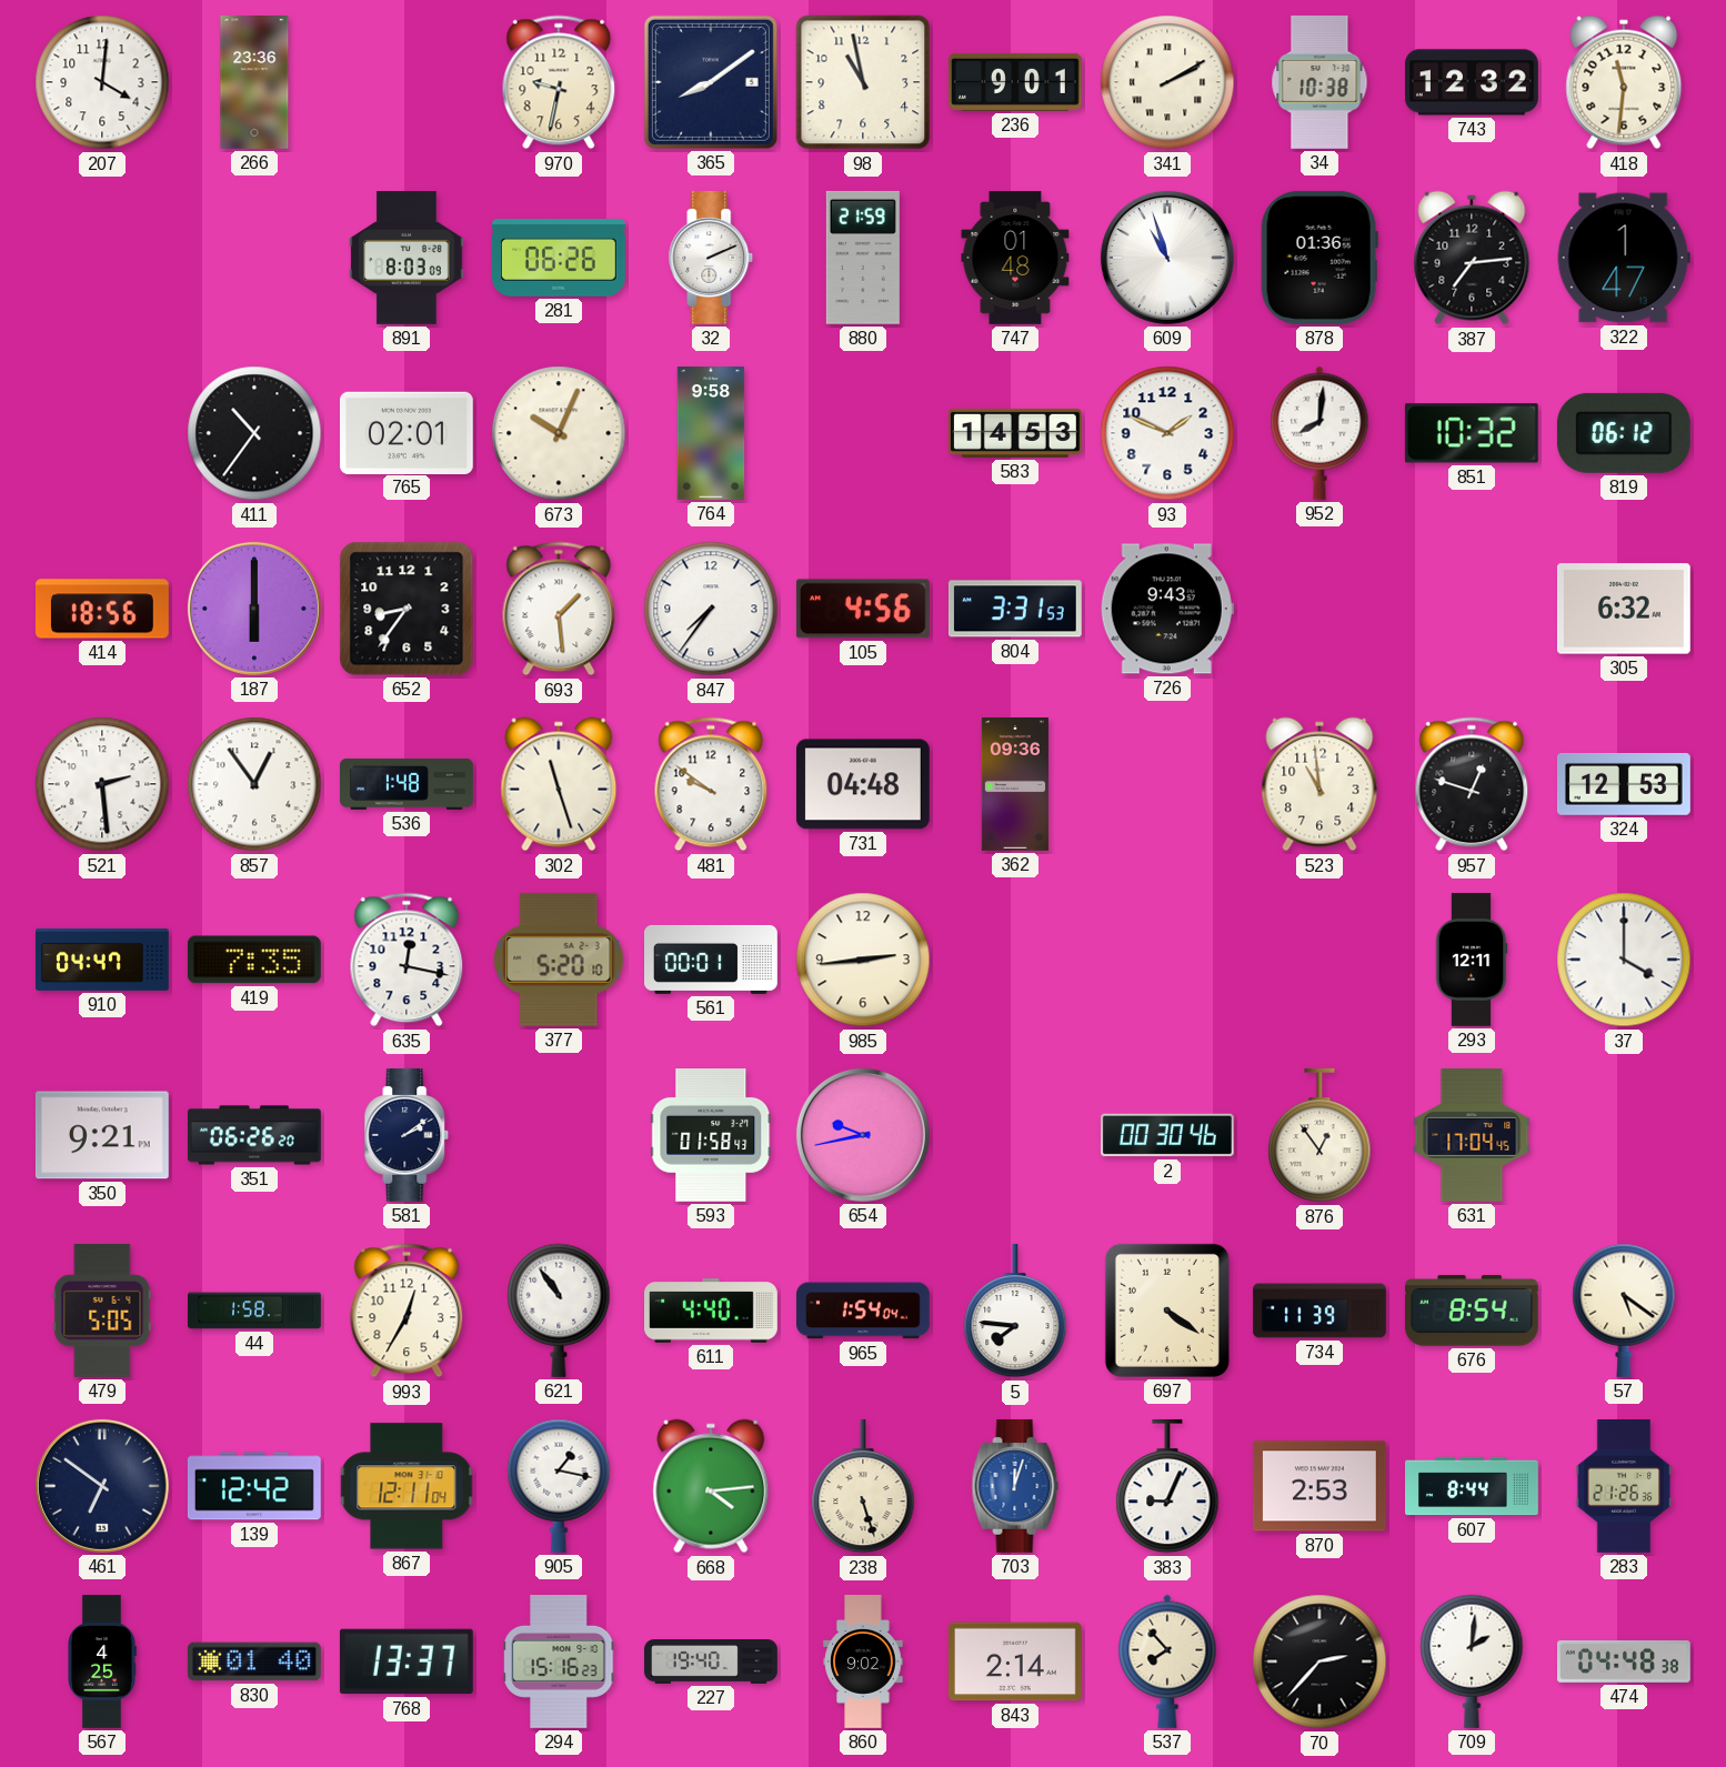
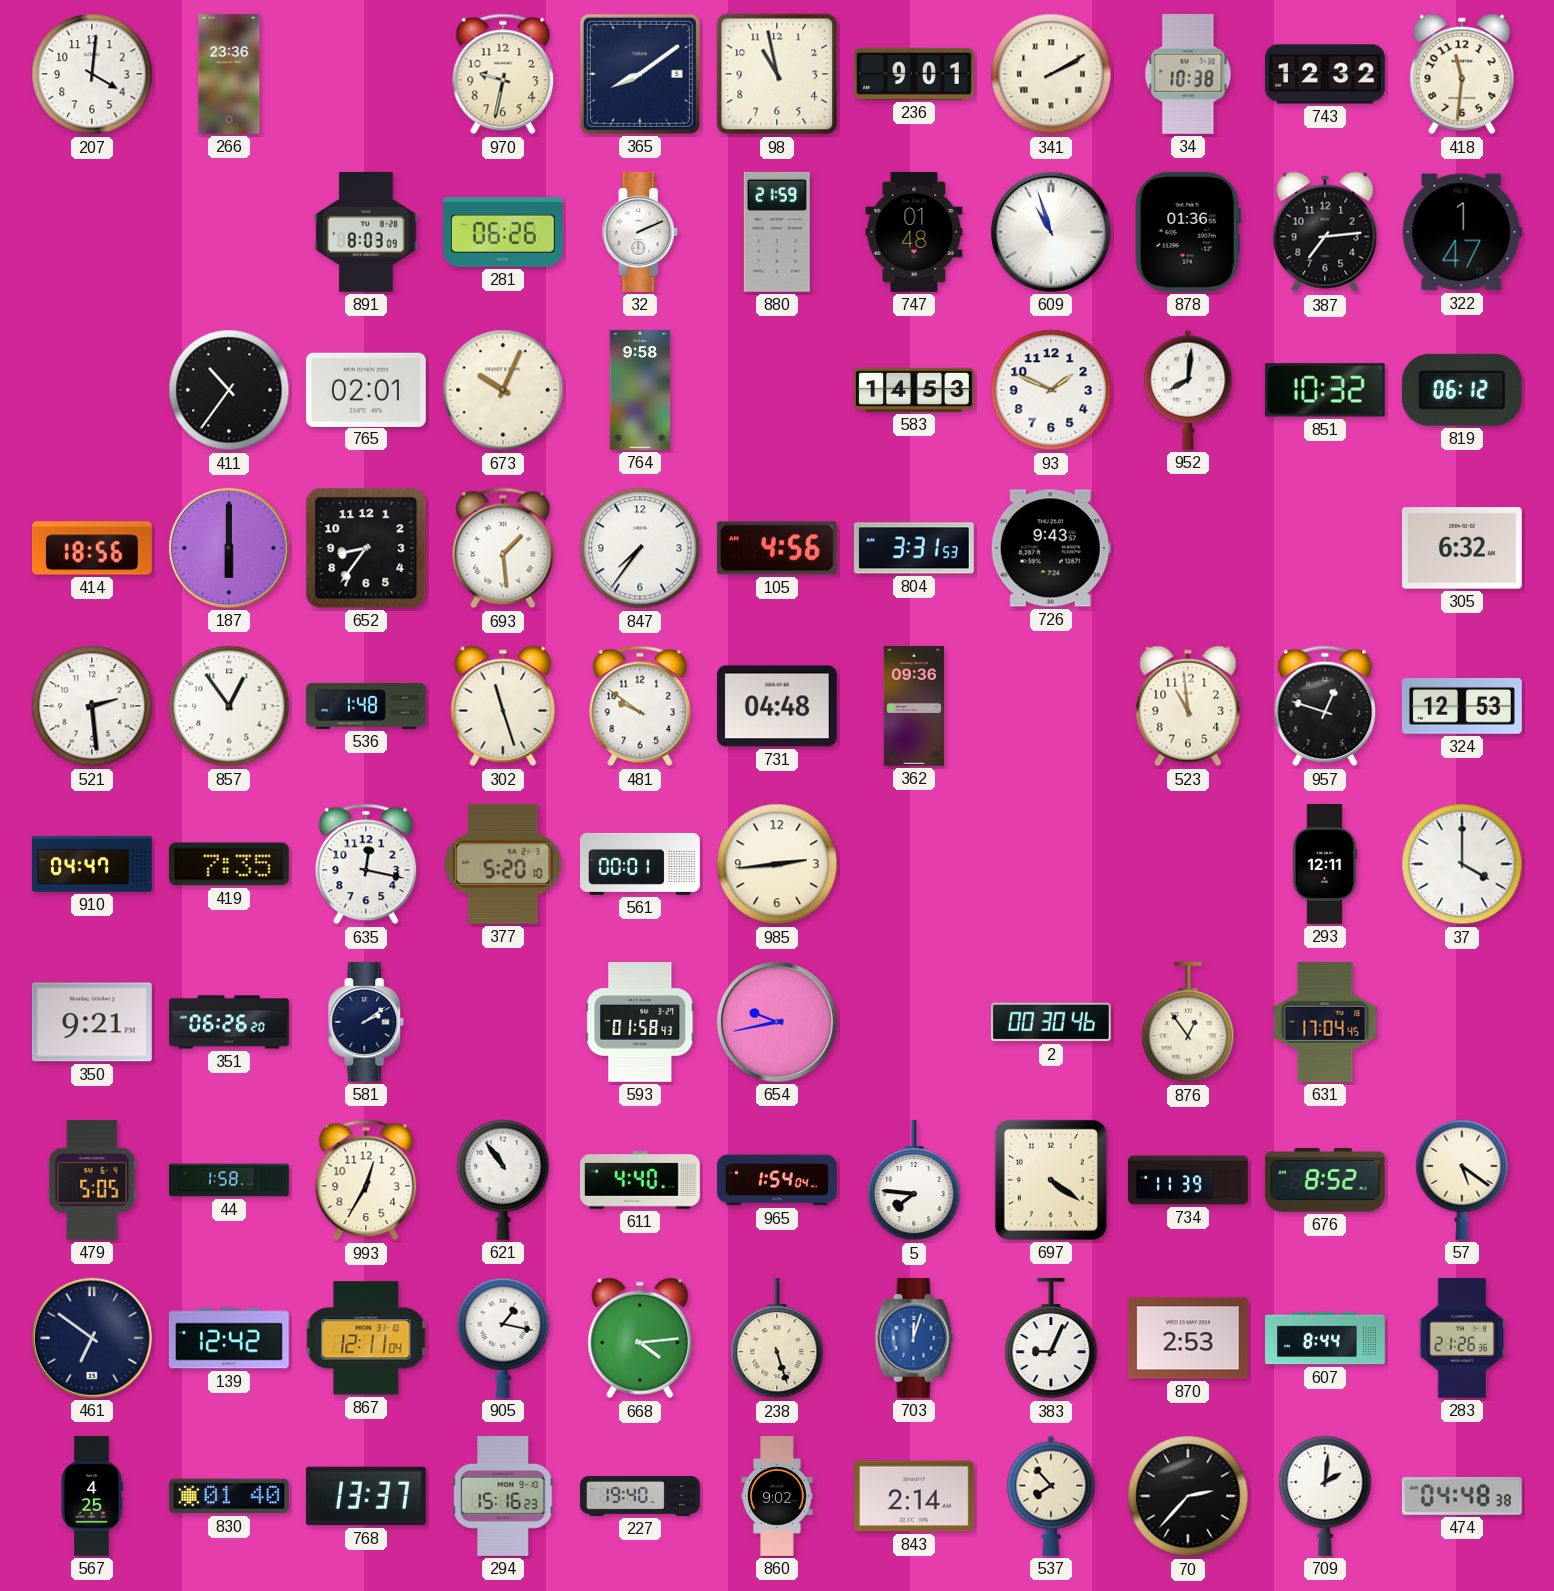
676: 8:54 -> 8:52
